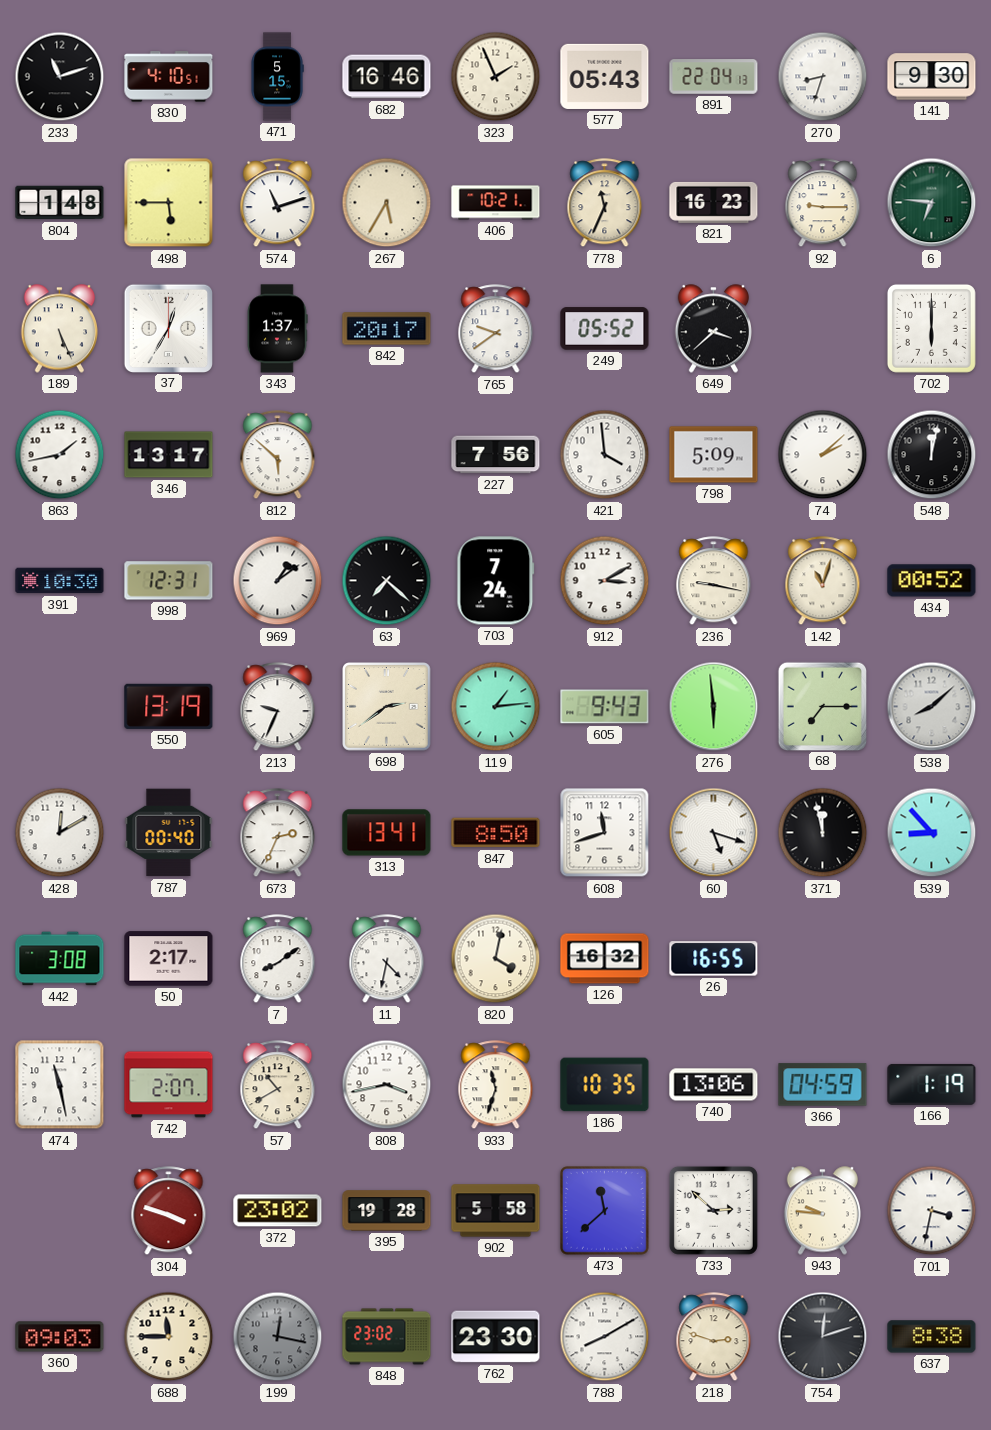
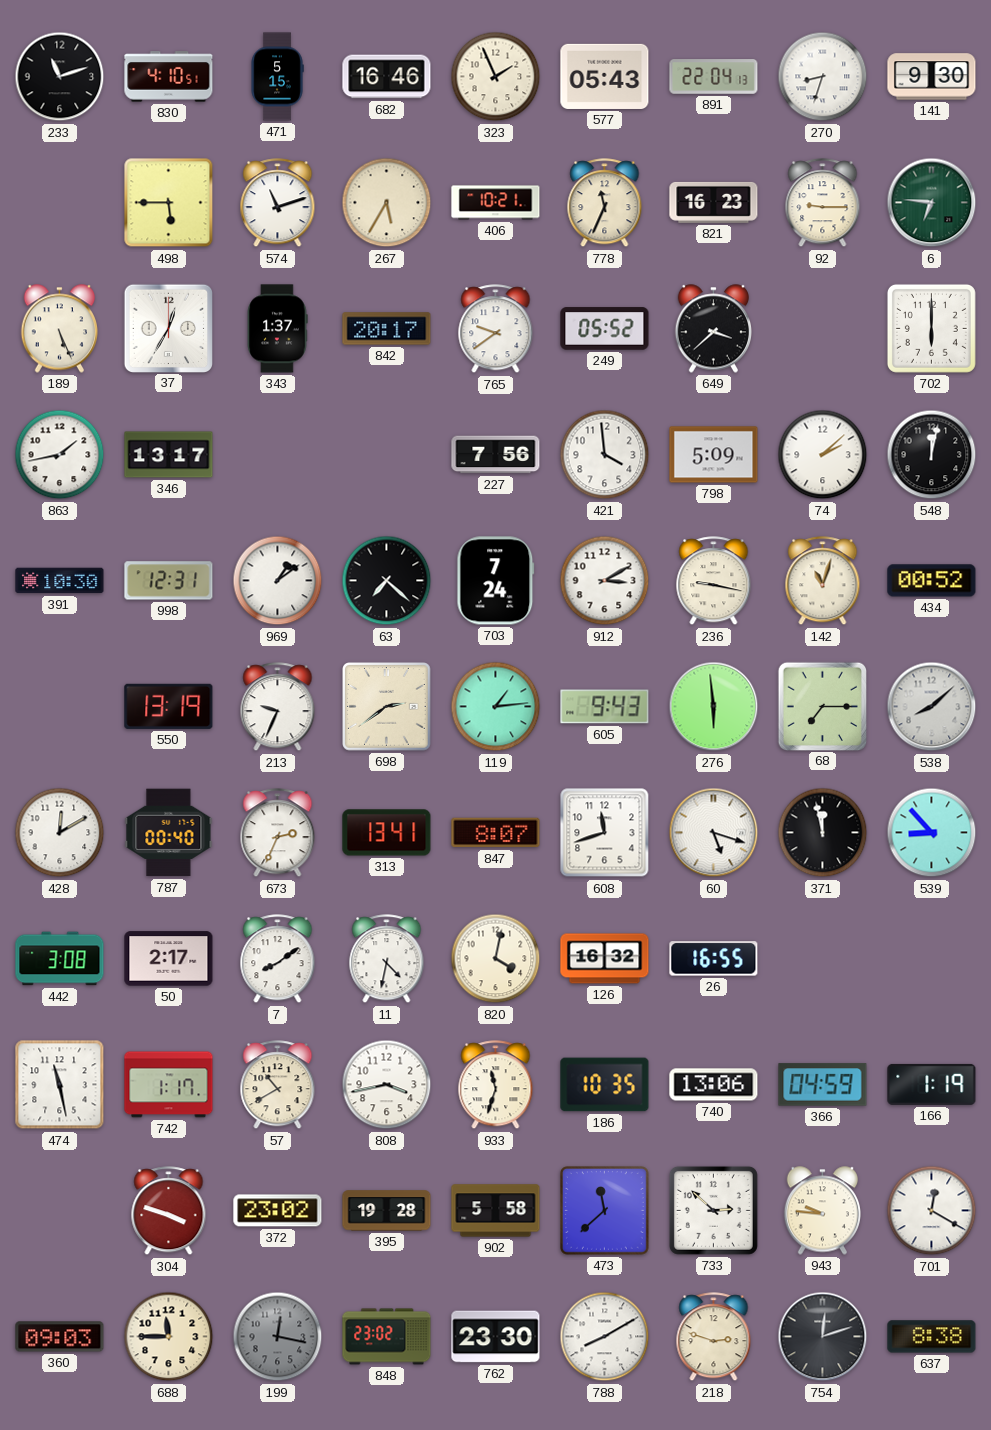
804: 1:48 -> none
812: 5:52 -> none
847: 8:50 -> 8:07
742: 2:07 -> 1:17
701: 3:32 -> 12:20
